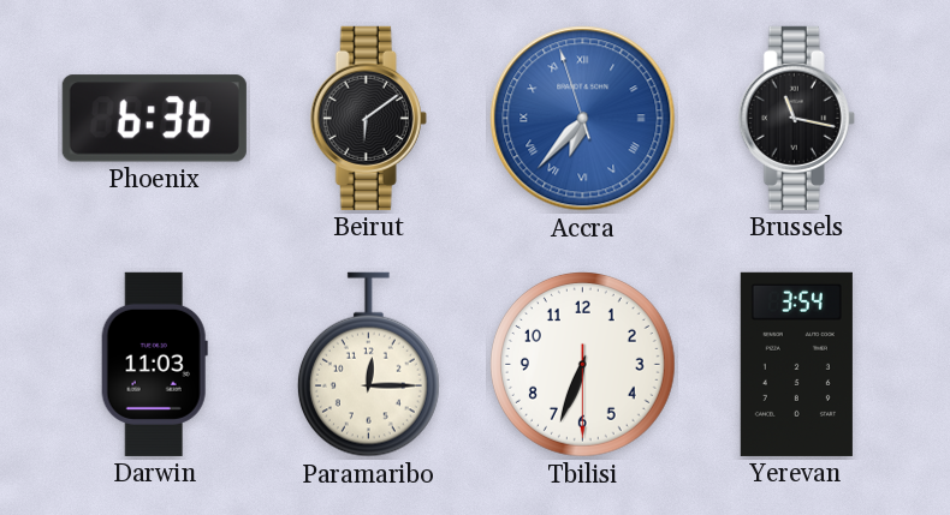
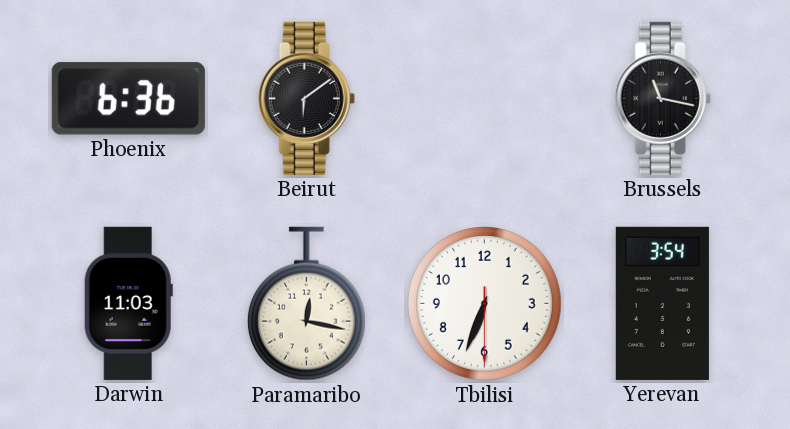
Accra: 6:36 -> none
Paramaribo: 12:15 -> 12:17
